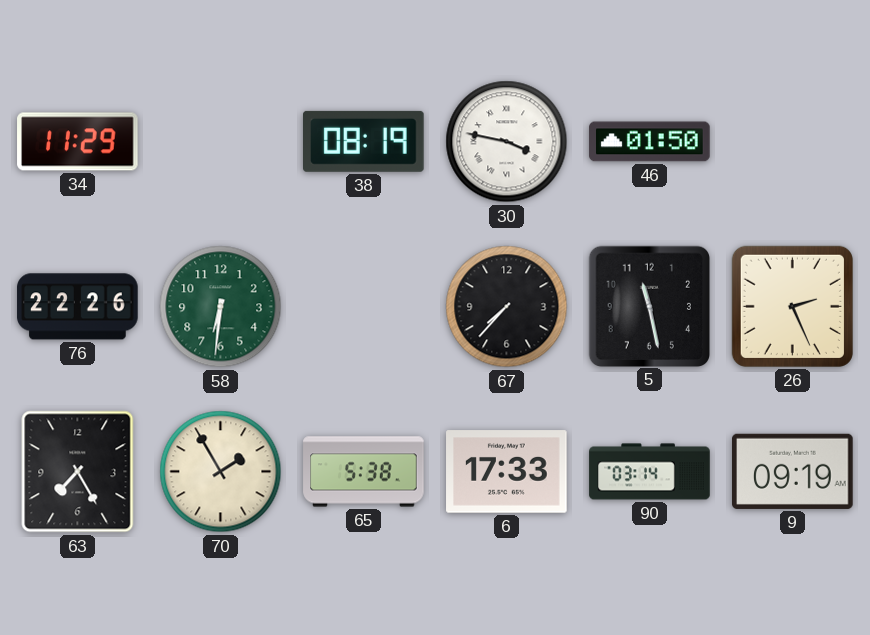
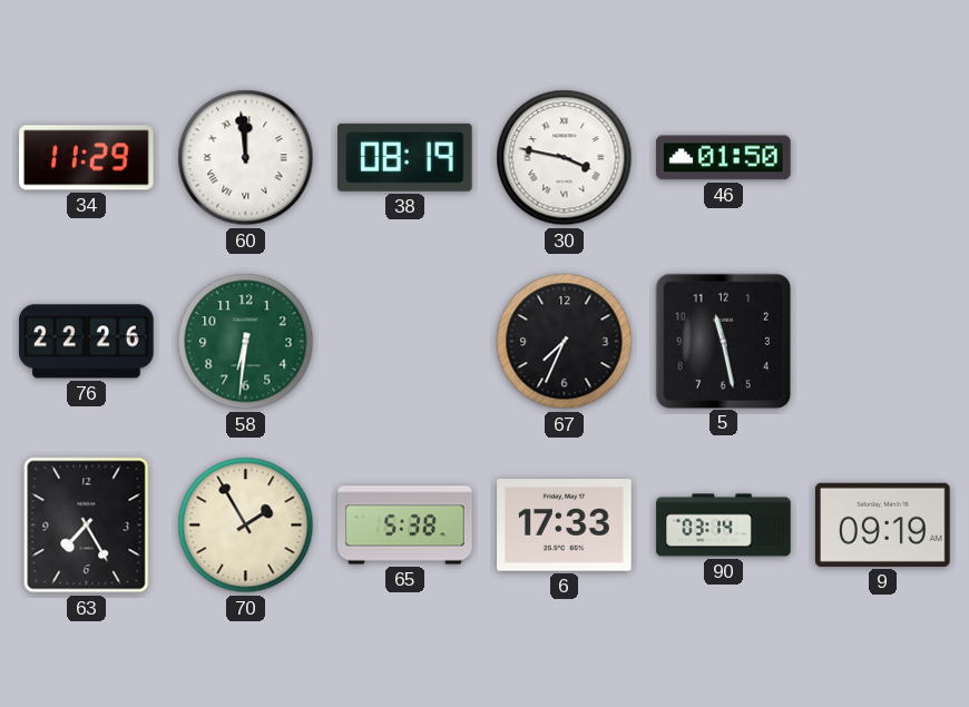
60: none -> 11:59
67: 7:37 -> 7:34
26: 2:26 -> none
